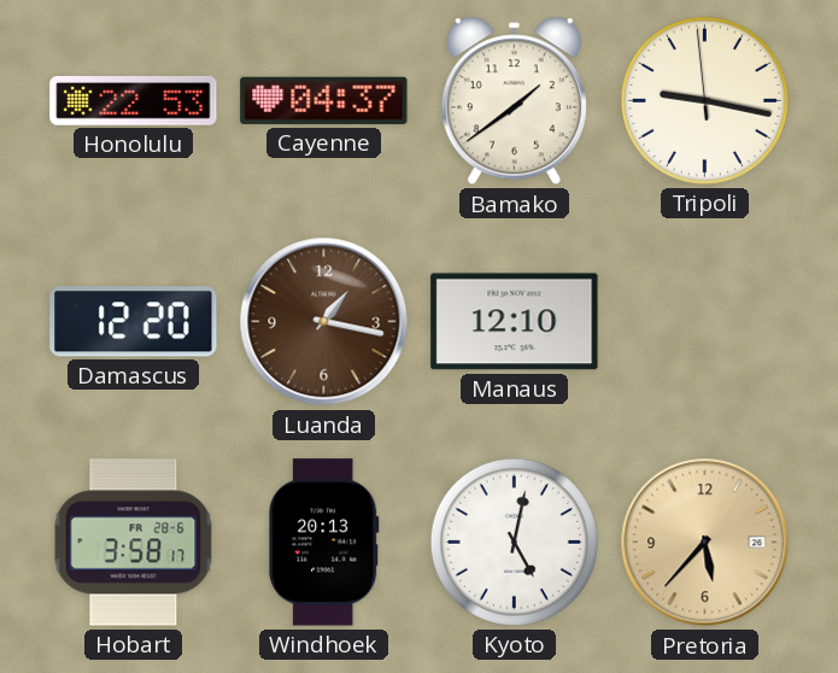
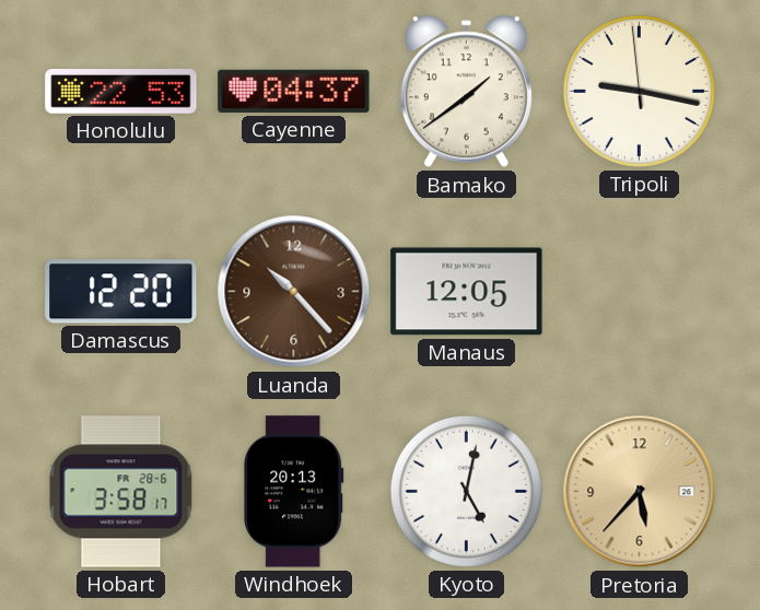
Luanda: 1:17 -> 10:23
Manaus: 12:10 -> 12:05
